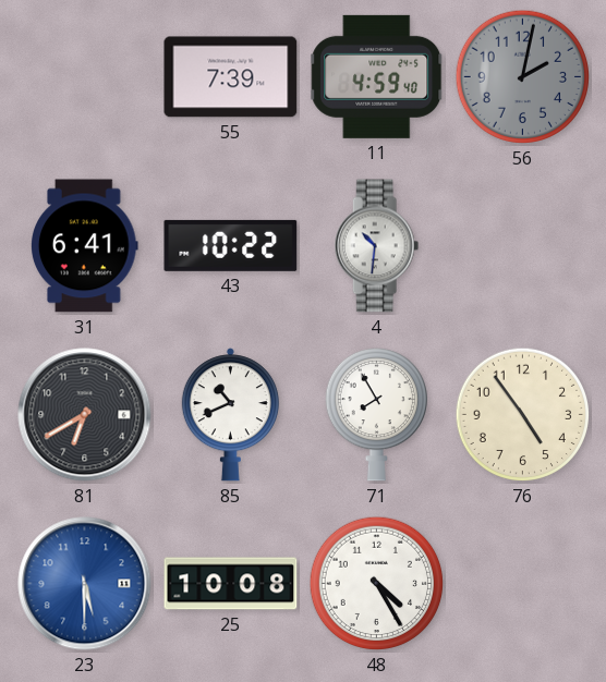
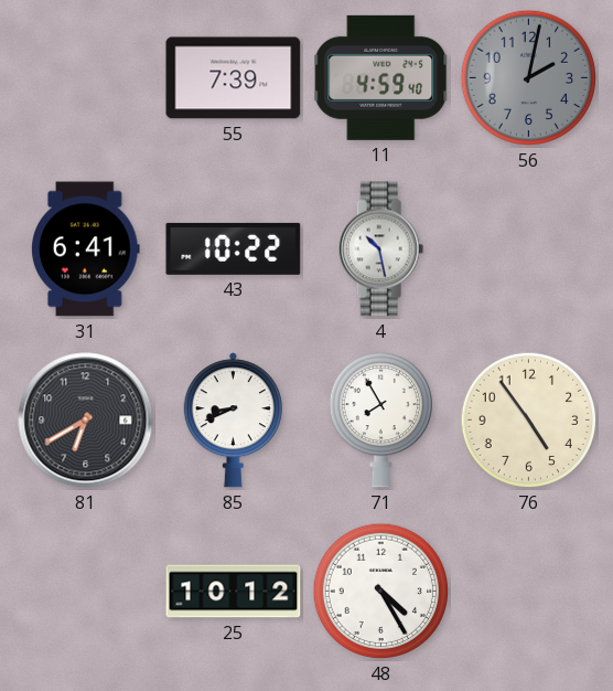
4: 10:31 -> 10:28
85: 10:41 -> 8:41
23: 5:30 -> none
25: 10:08 -> 10:12
